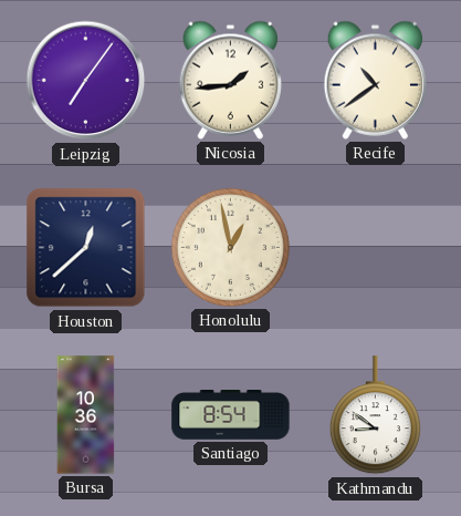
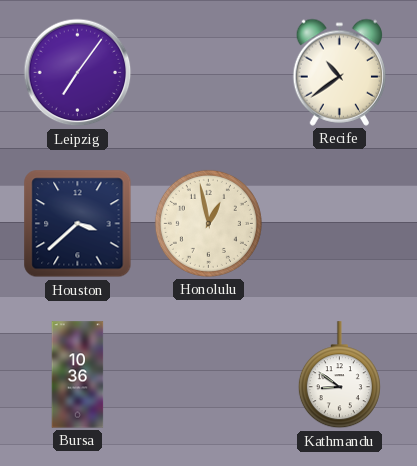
Nicosia: 1:44 -> none
Houston: 12:38 -> 3:38
Santiago: 8:54 -> none
